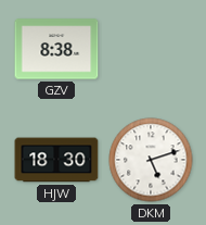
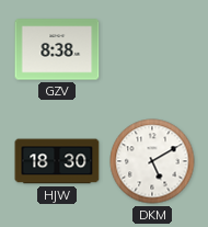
DKM: 5:12 -> 5:10
